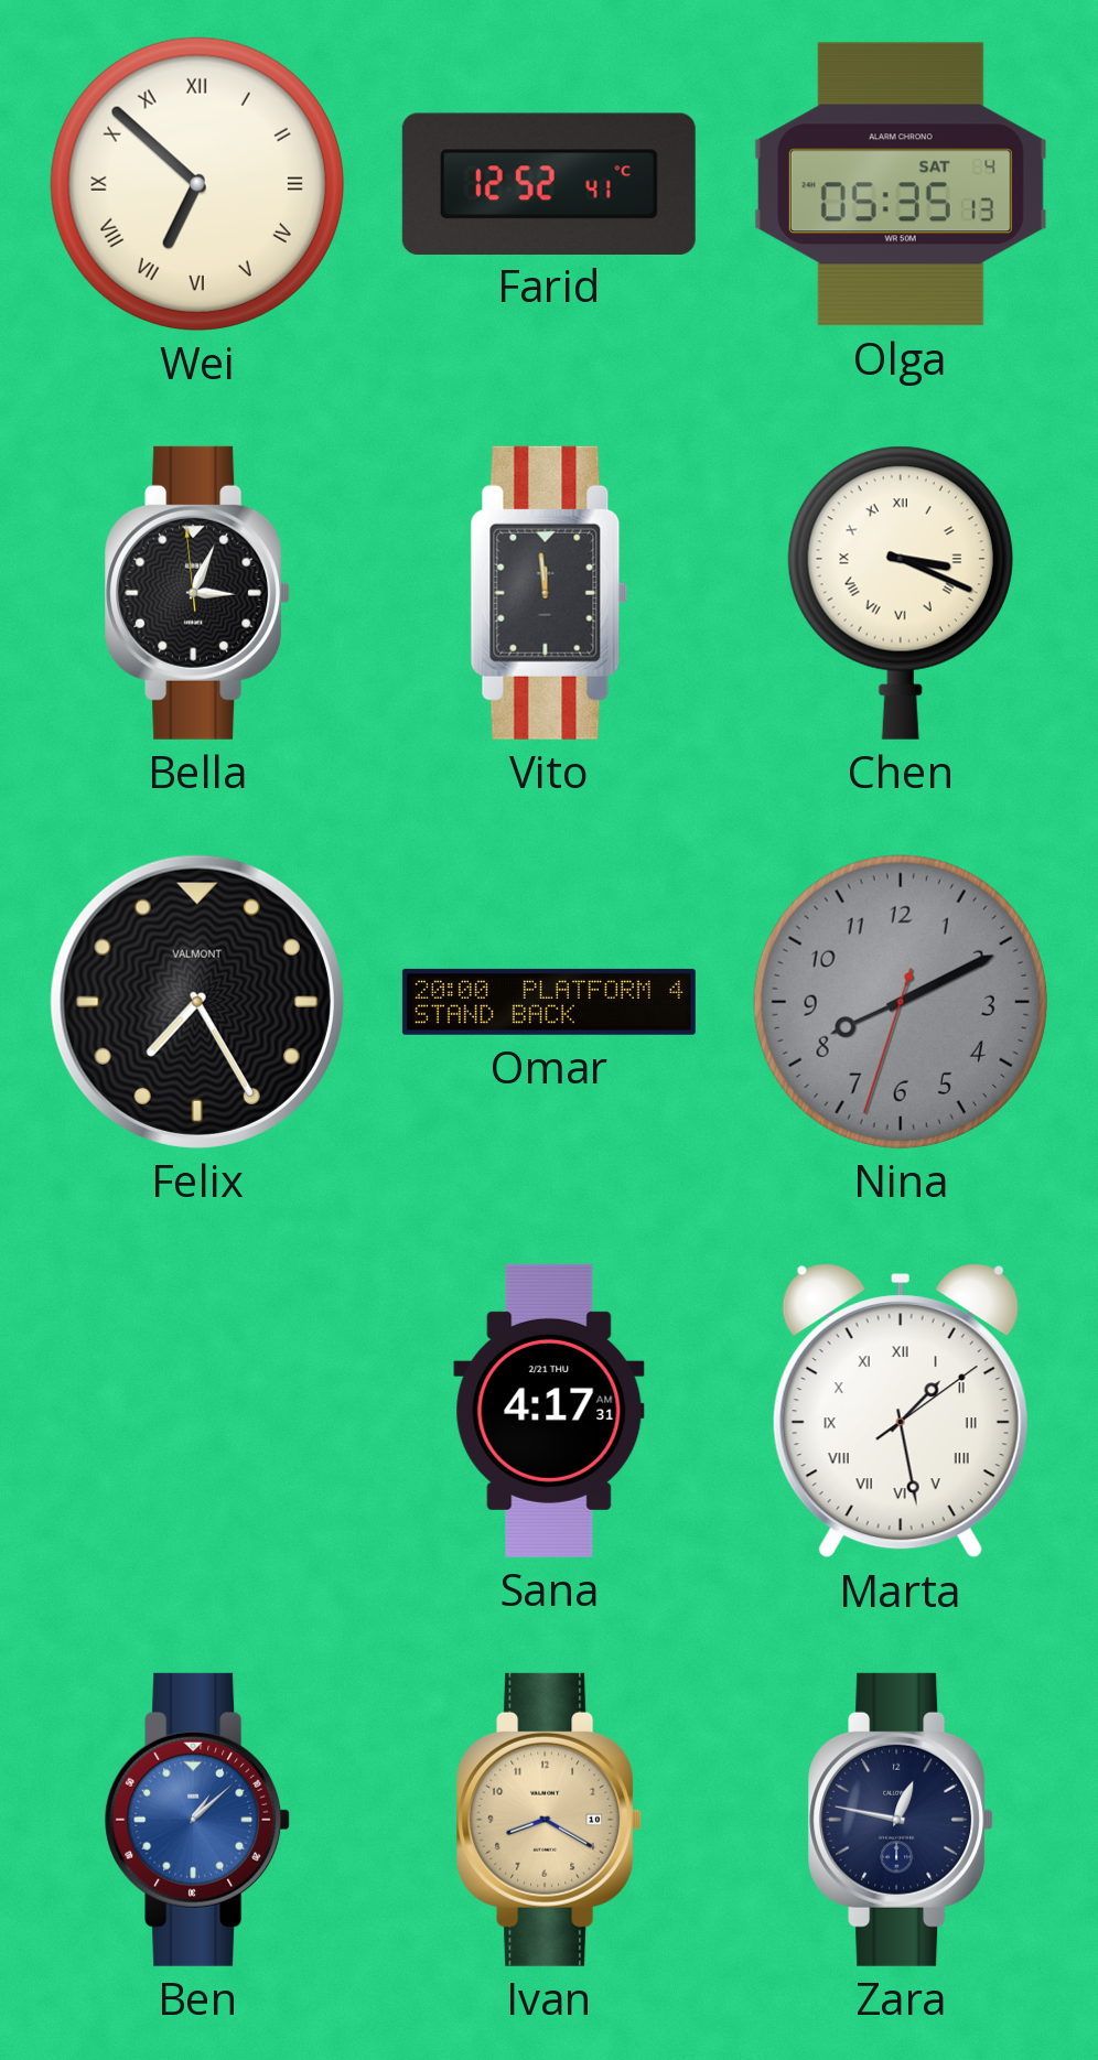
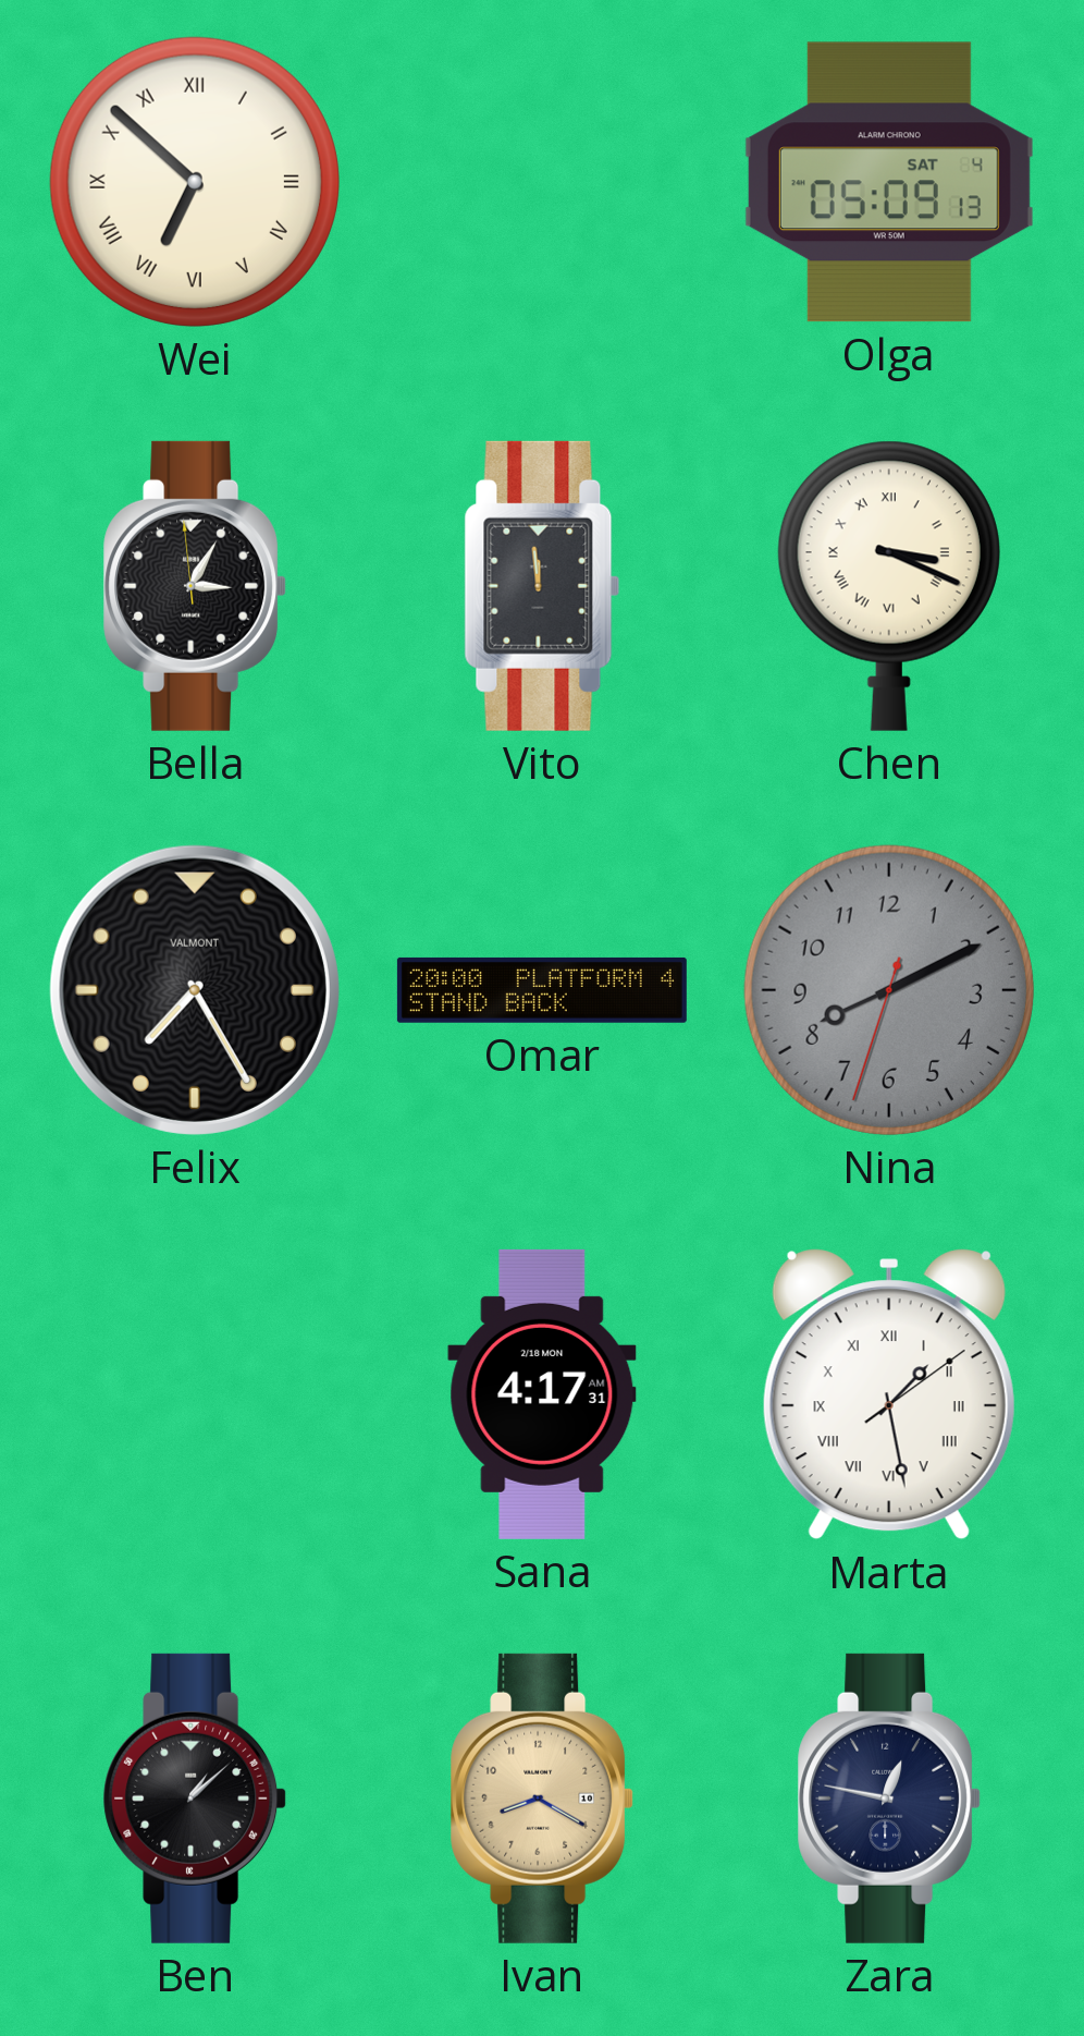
Farid: 12:52 -> none
Olga: 05:35 -> 05:09
Bella: 3:03 -> 3:04
Sana date: 2/21 THU -> 2/18 MON
Ben dial: blue -> black
